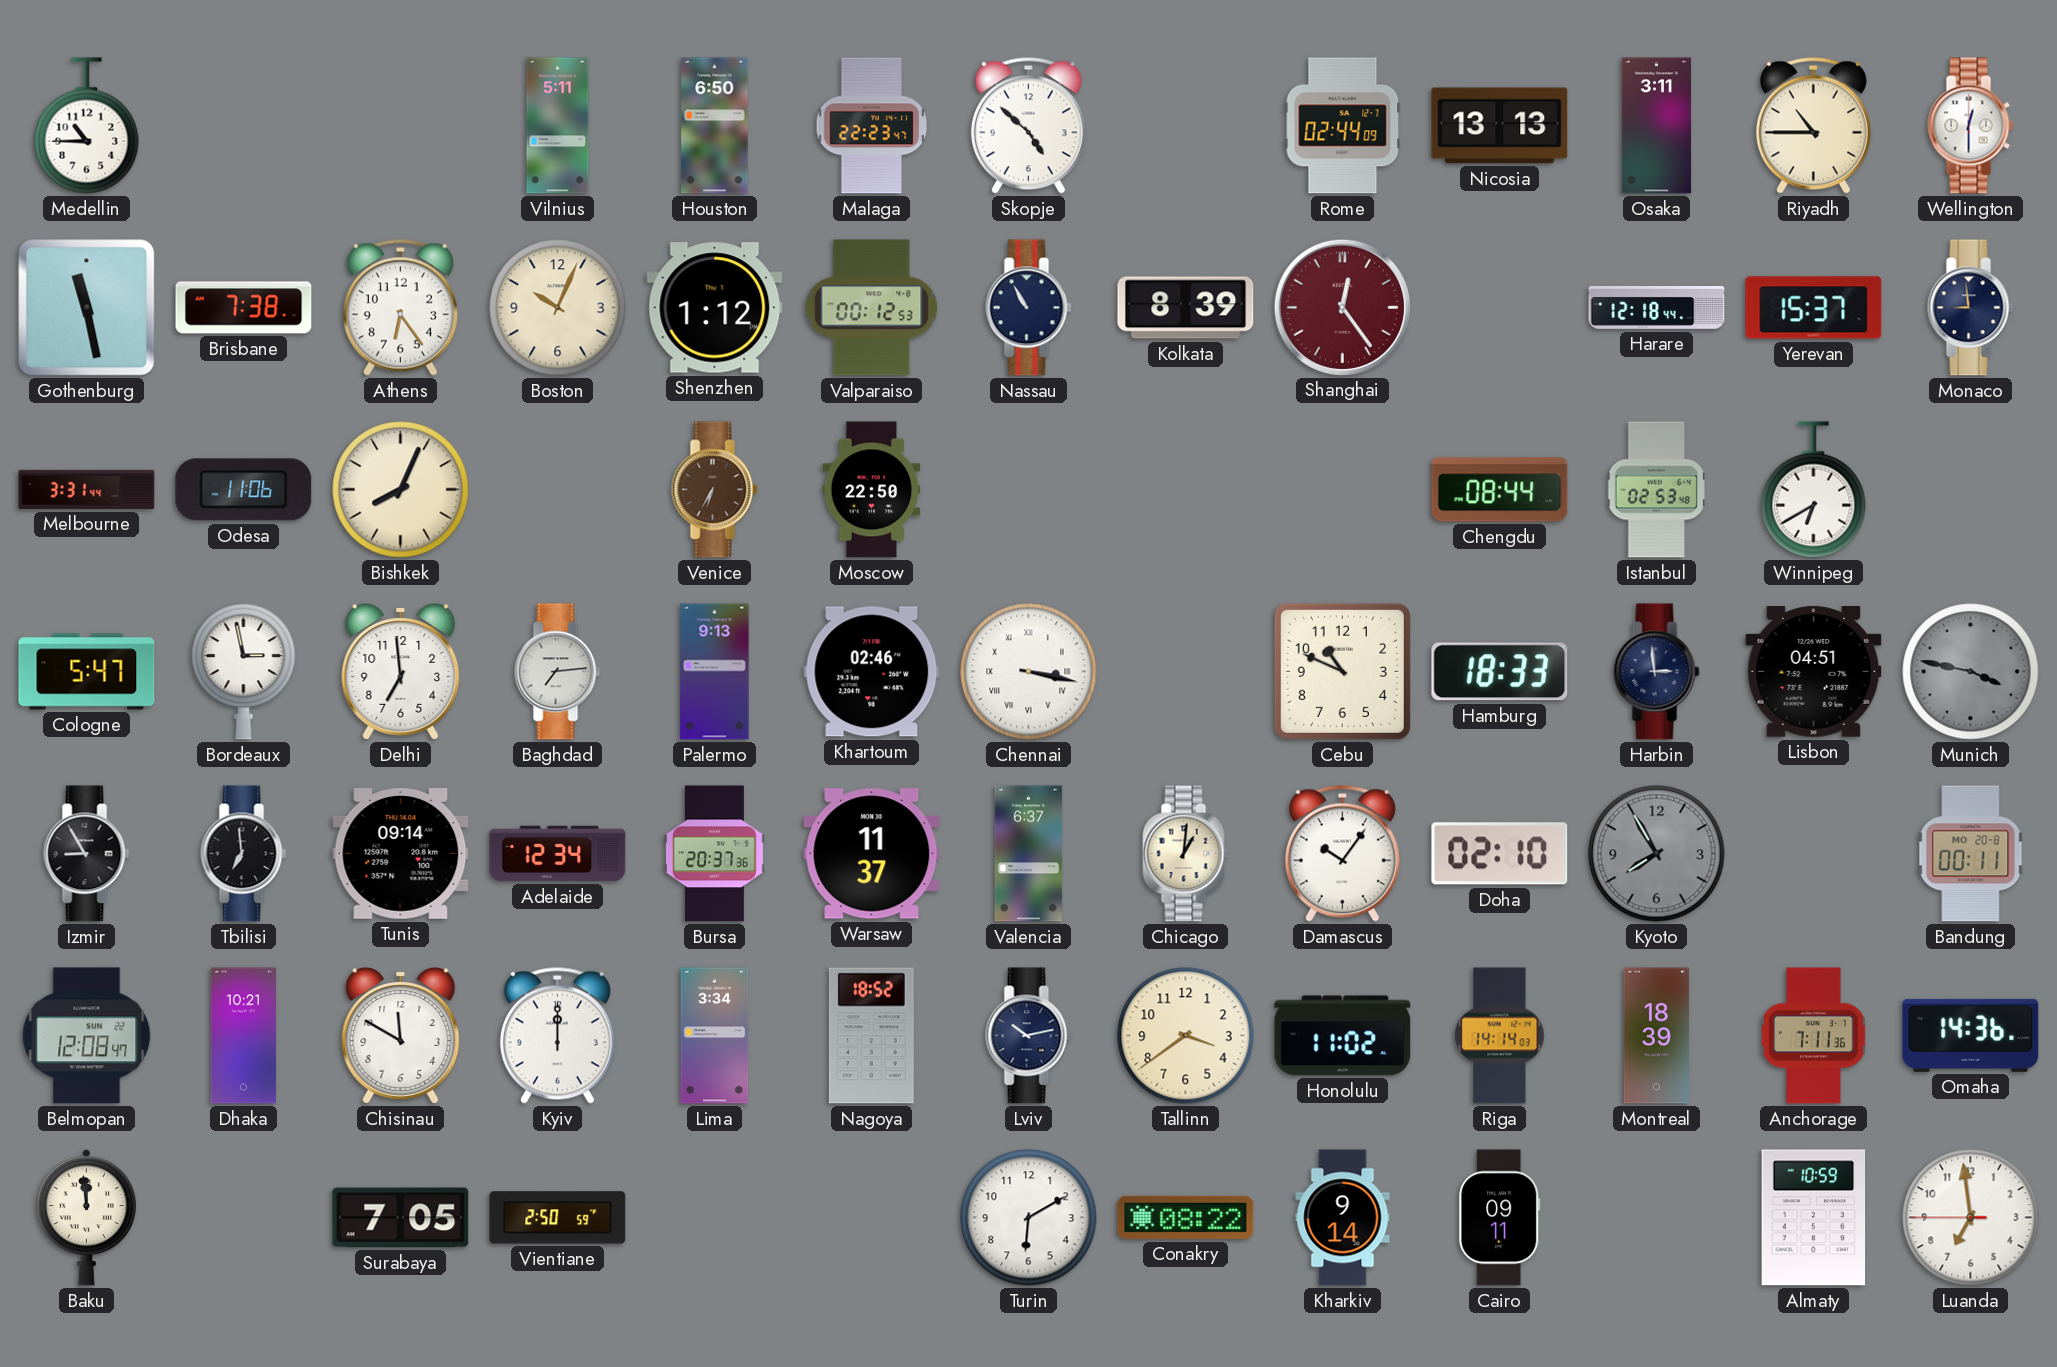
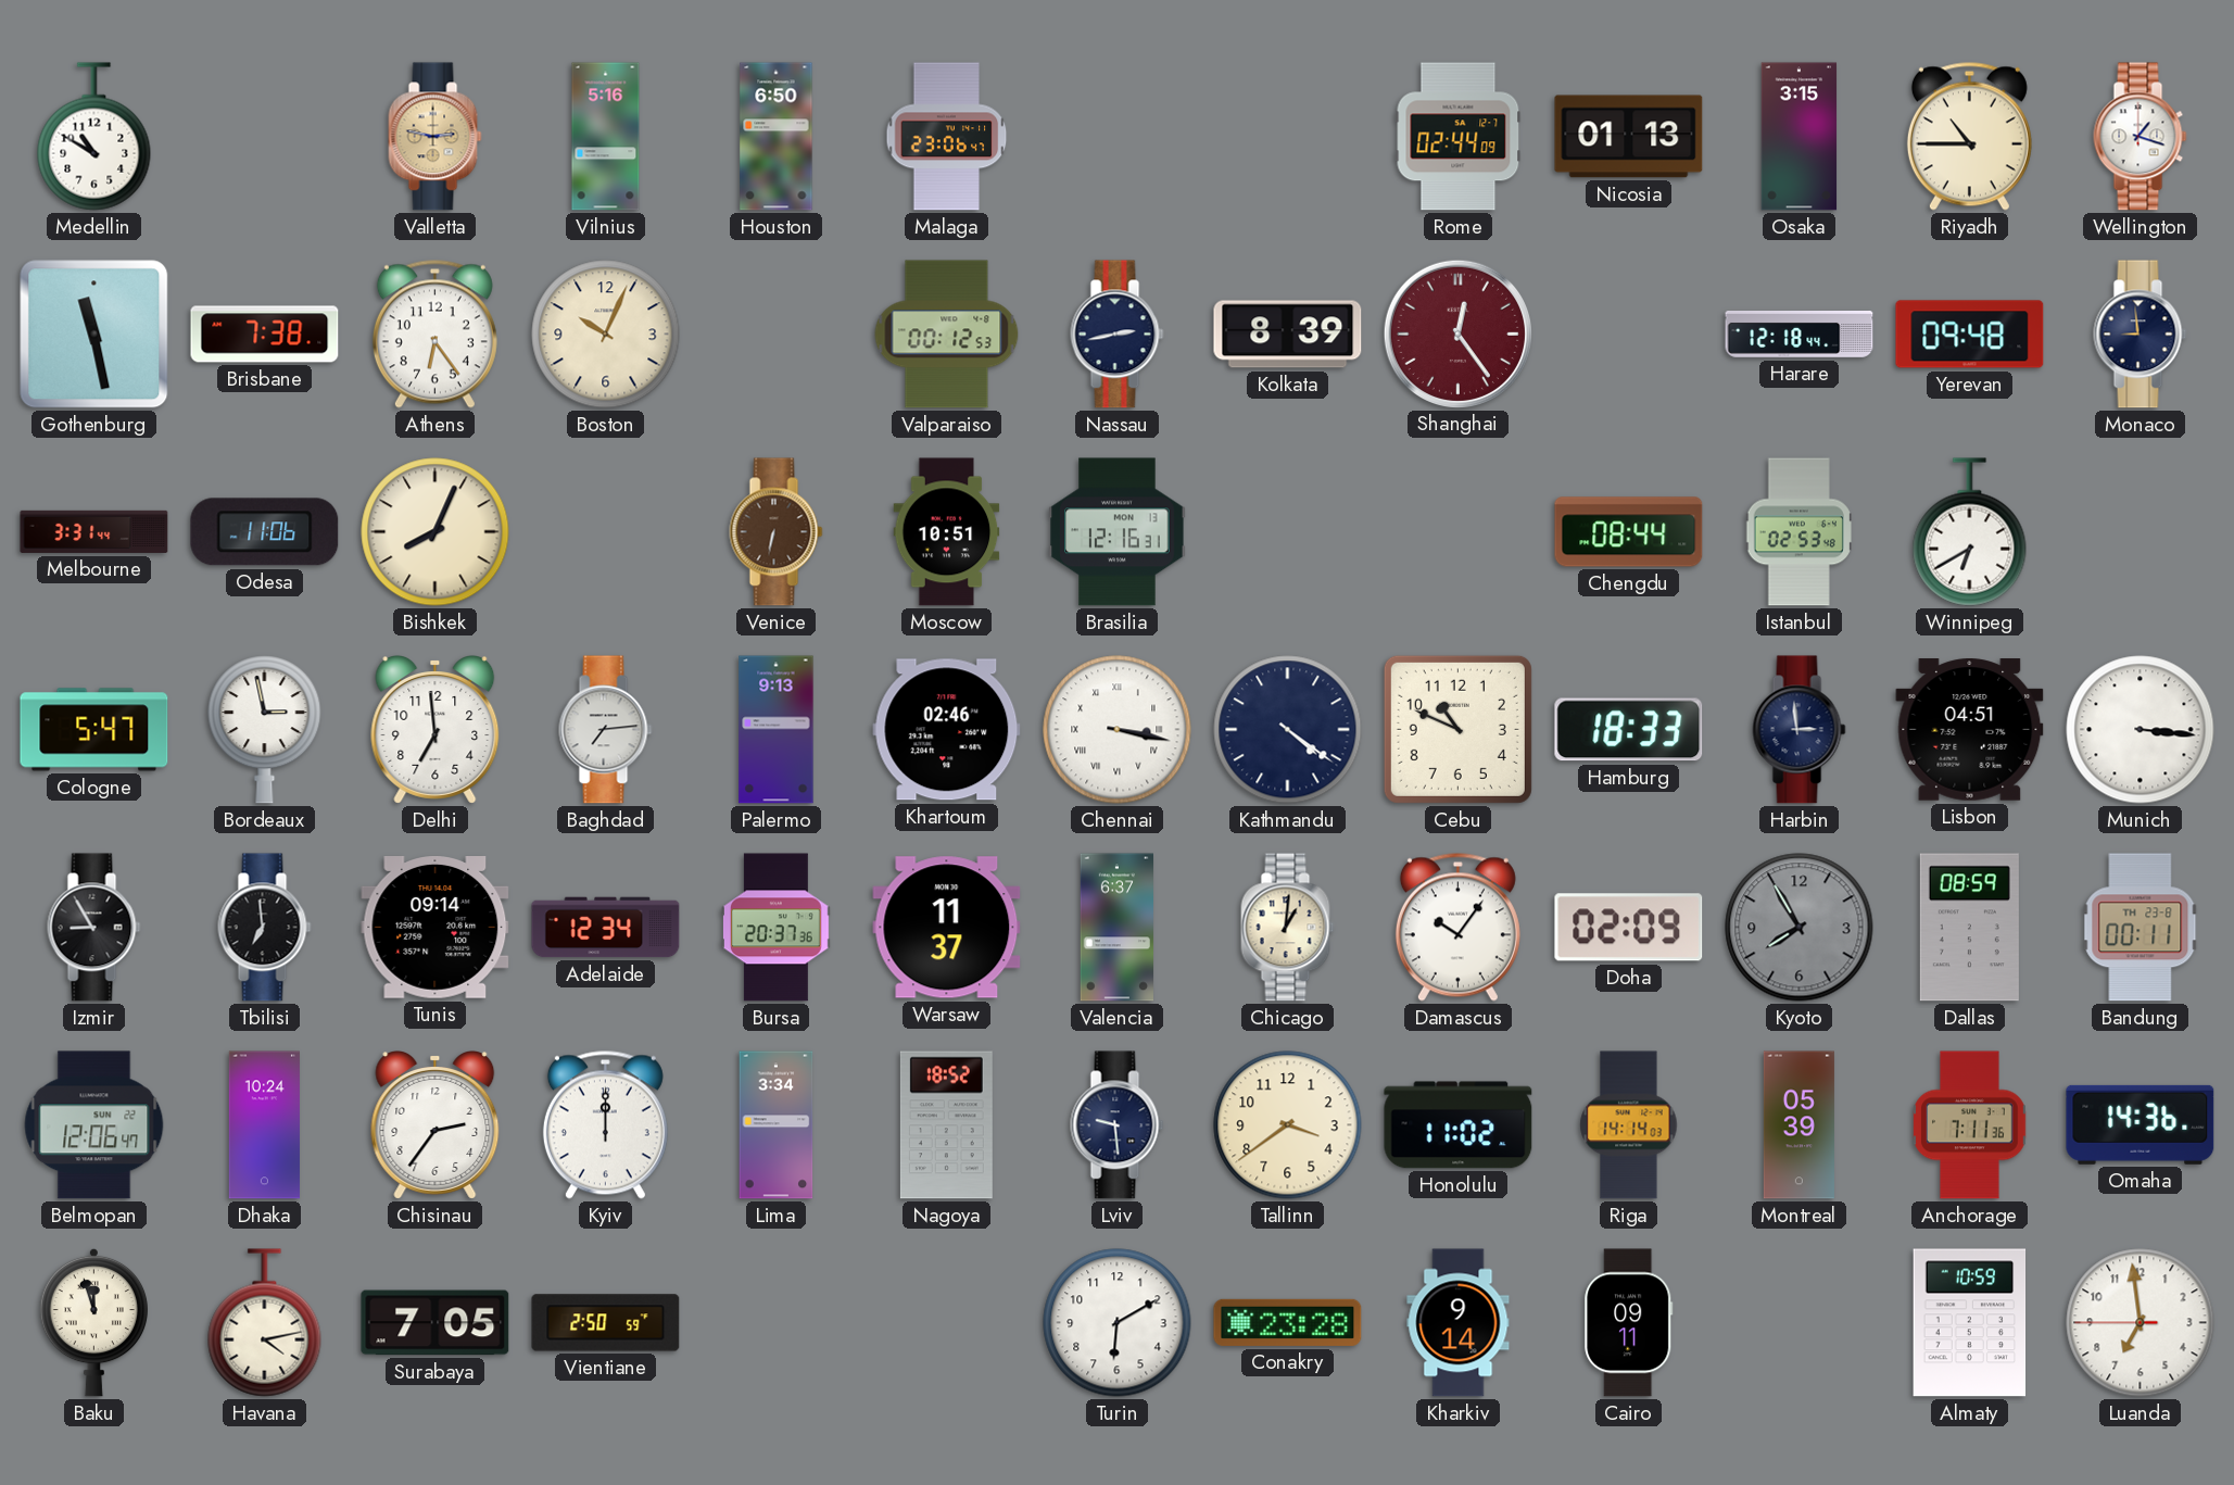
Medellin: 10:45 -> 10:50
Valletta: none -> 2:47
Vilnius: 5:11 -> 5:16
Malaga: 22:23 -> 23:06
Skopje: 4:52 -> none
Nicosia: 13:13 -> 01:13
Osaka: 3:11 -> 3:15
Wellington: 12:30 -> 1:18
Shenzhen: 1:12 -> none
Nassau: 10:55 -> 2:43
Yerevan: 15:37 -> 09:48
Venice: 6:35 -> 6:32
Moscow: 22:50 -> 10:51
Brasilia: none -> 12:16
Kathmandu: none -> 4:21
Munich: 3:47 -> 3:16
Munich dial: grey -> white
Doha: 02:10 -> 02:09
Dallas: none -> 08:59
Bandung date: MO 20-8 -> TH 23-8
Belmopan: 12:08 -> 12:06
Dhaka: 10:21 -> 10:24
Chisinau: 11:50 -> 2:36
Lviv: 10:13 -> 9:29
Montreal: 18:39 -> 05:39
Baku: 11:59 -> 11:57
Havana: none -> 4:13
Conakry: 08:22 -> 23:28
